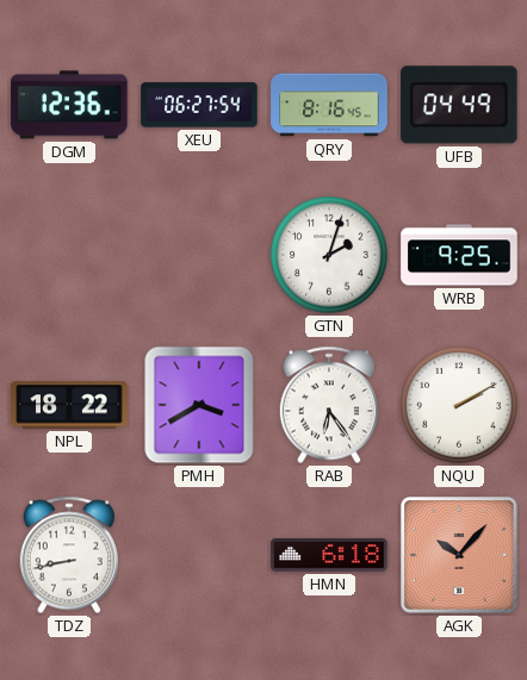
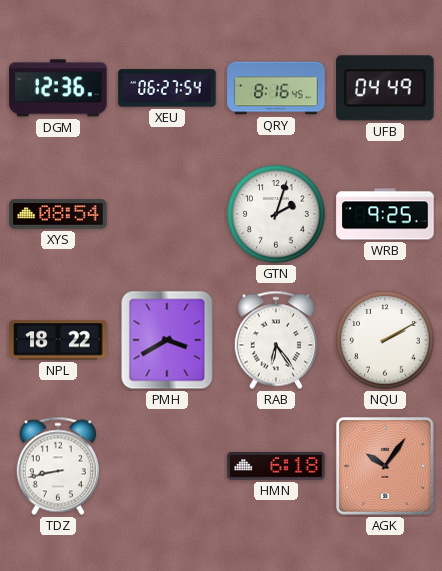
XYS: none -> 08:54
AGK: 10:07 -> 10:06
